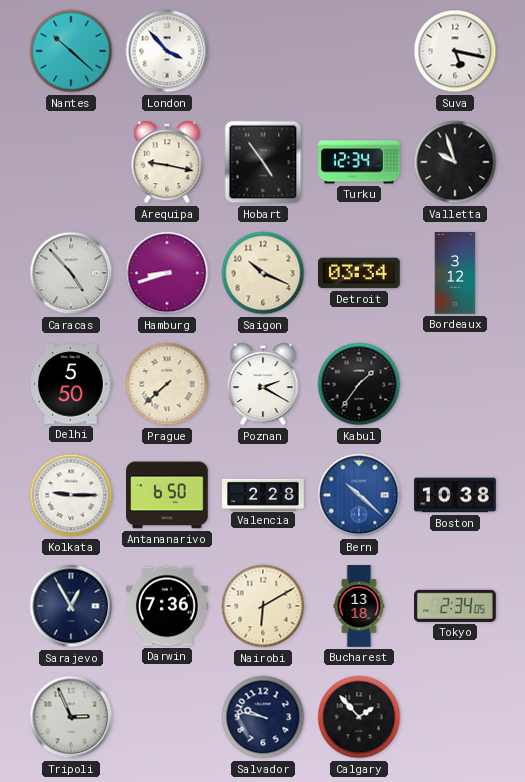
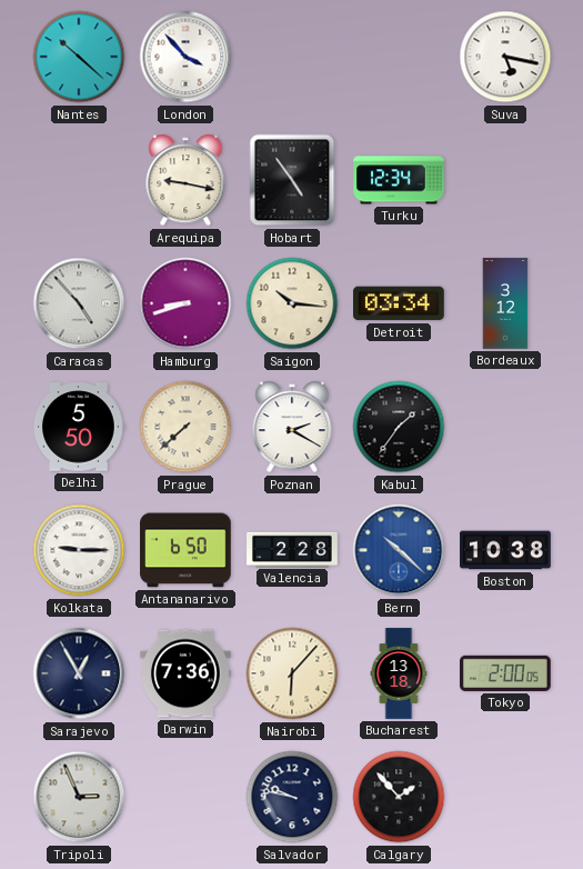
Valletta: 9:57 -> none
Saigon: 10:19 -> 10:16
Nairobi: 6:10 -> 6:07
Tokyo: 2:34 -> 2:00
